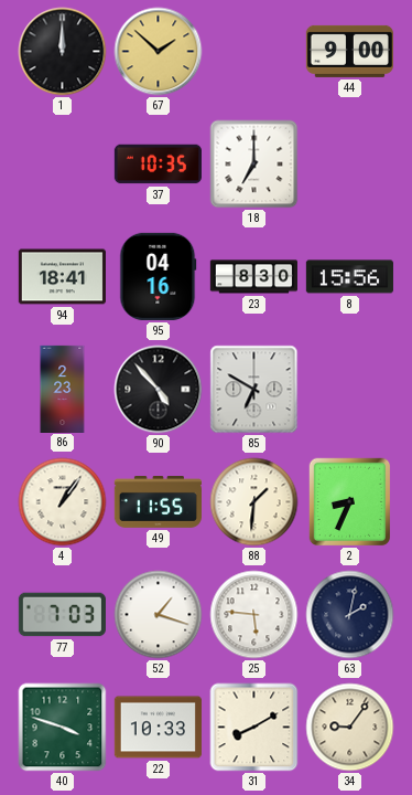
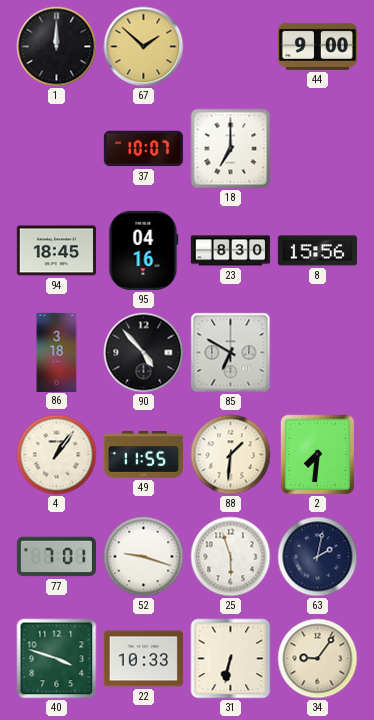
37: 10:35 -> 10:07
94: 18:41 -> 18:45
86: 2:23 -> 3:18
2: 8:34 -> 7:31
77: 7:03 -> 7:01
52: 1:18 -> 9:18
25: 5:46 -> 5:57
31: 8:10 -> 6:32
